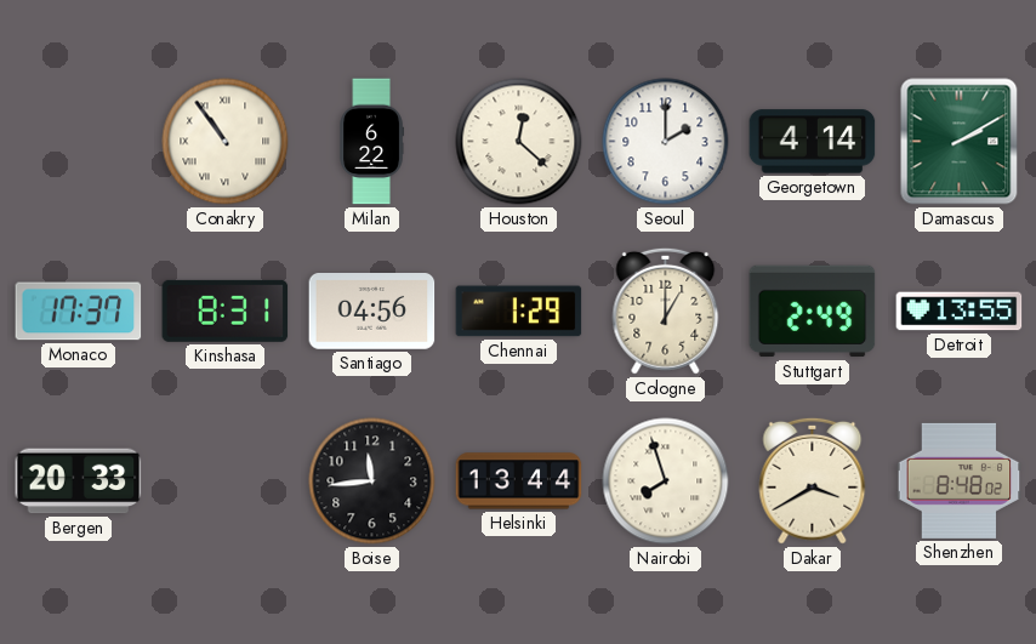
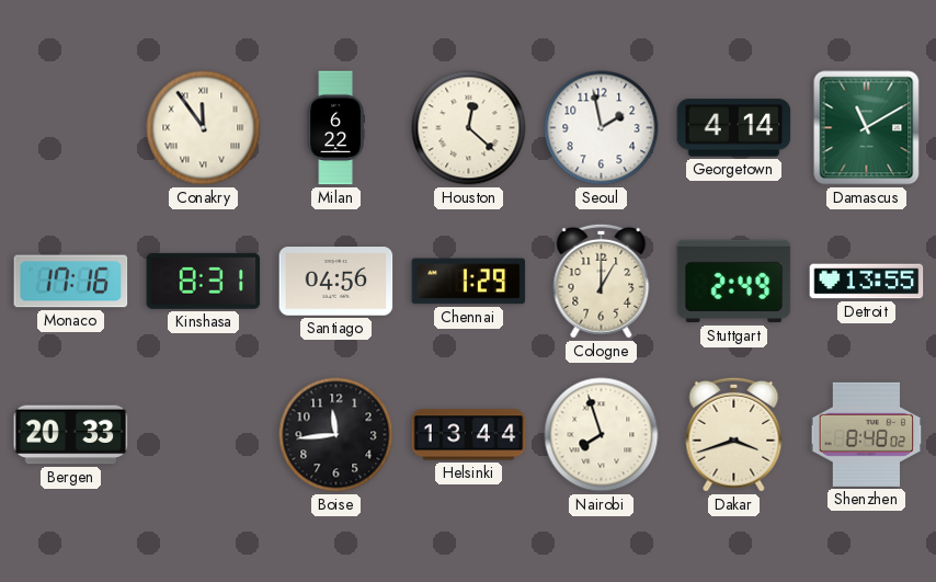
Conakry: 10:54 -> 11:54
Seoul: 2:00 -> 1:58
Damascus: 2:10 -> 11:10
Monaco: 17:37 -> 17:16
Dakar: 3:40 -> 3:42
